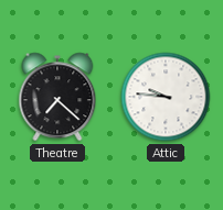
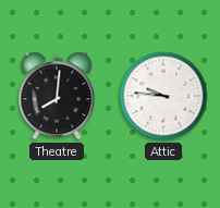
Theatre: 7:22 -> 8:01
